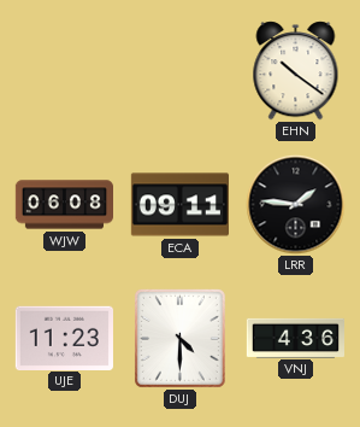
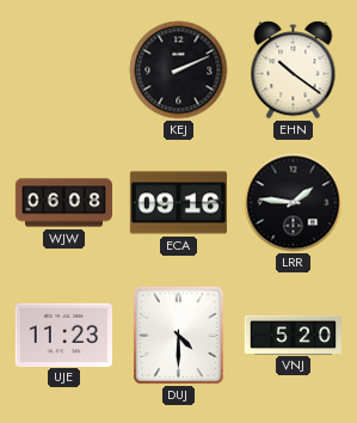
KEJ: none -> 2:11
ECA: 09:11 -> 09:16
VNJ: 4:36 -> 5:20
